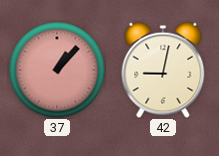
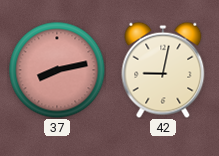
37: 1:07 -> 8:13
